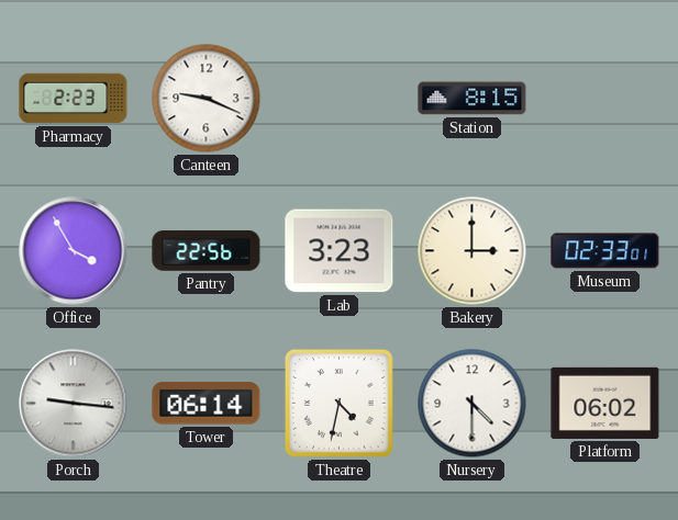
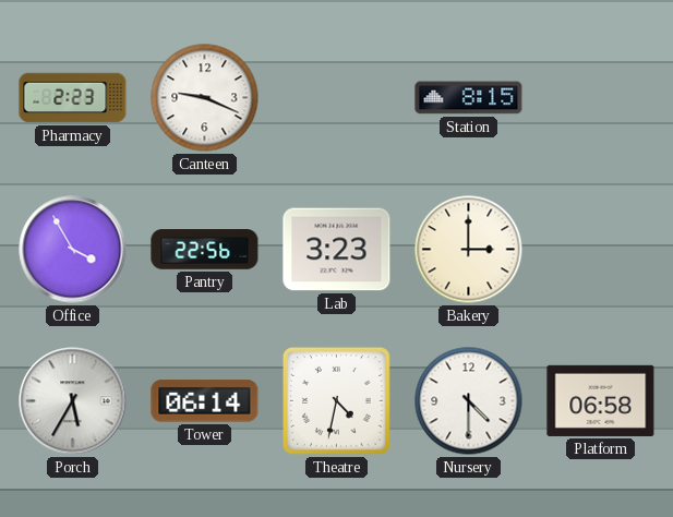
Museum: 02:33 -> none
Porch: 9:16 -> 5:35
Platform: 06:02 -> 06:58
